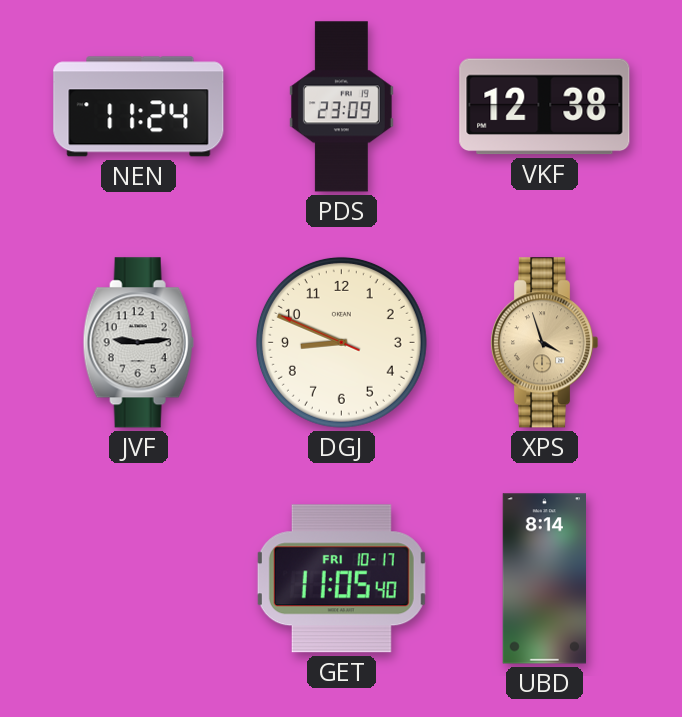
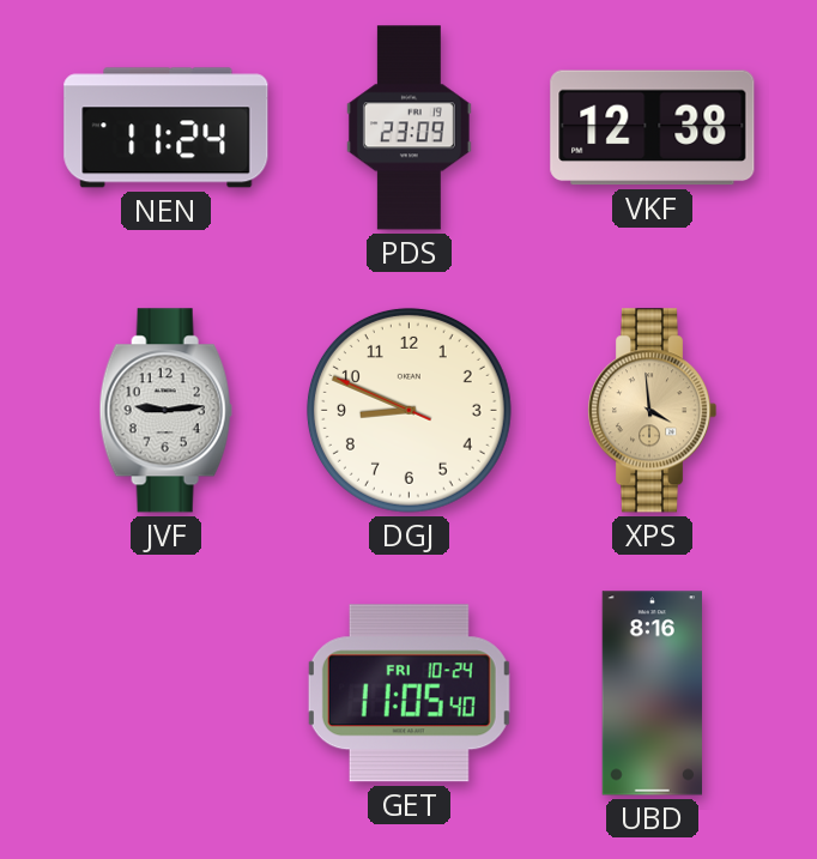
XPS: 3:57 -> 3:59
GET date: FRI 10-17 -> FRI 10-24
UBD: 8:14 -> 8:16
